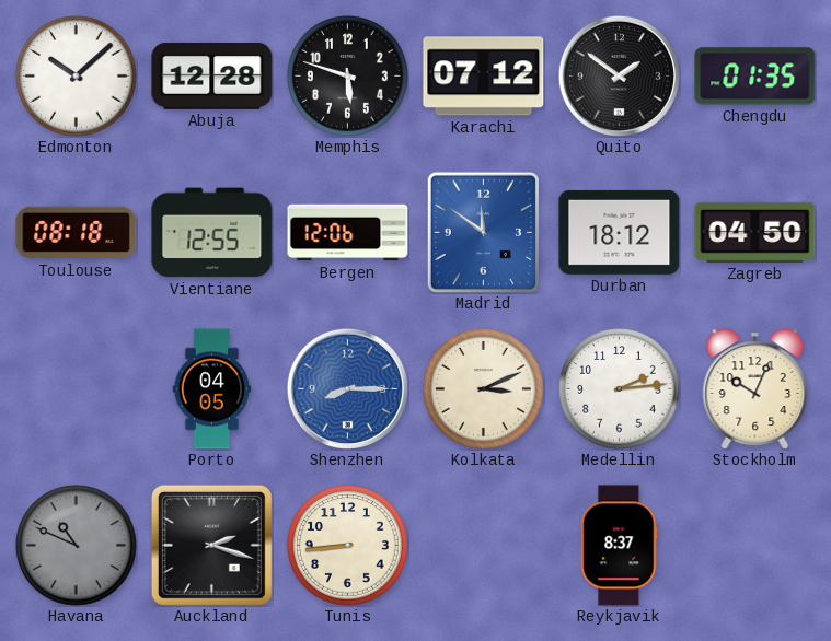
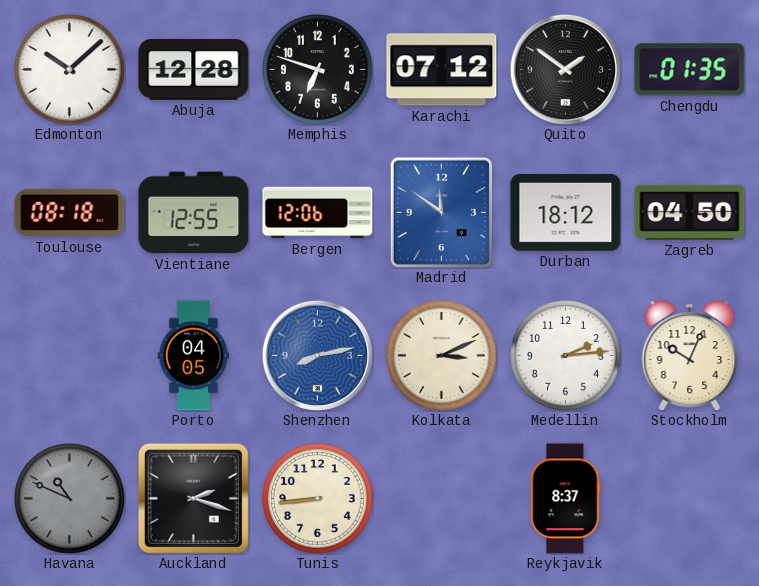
Memphis: 5:48 -> 6:48
Shenzhen: 8:15 -> 8:13
